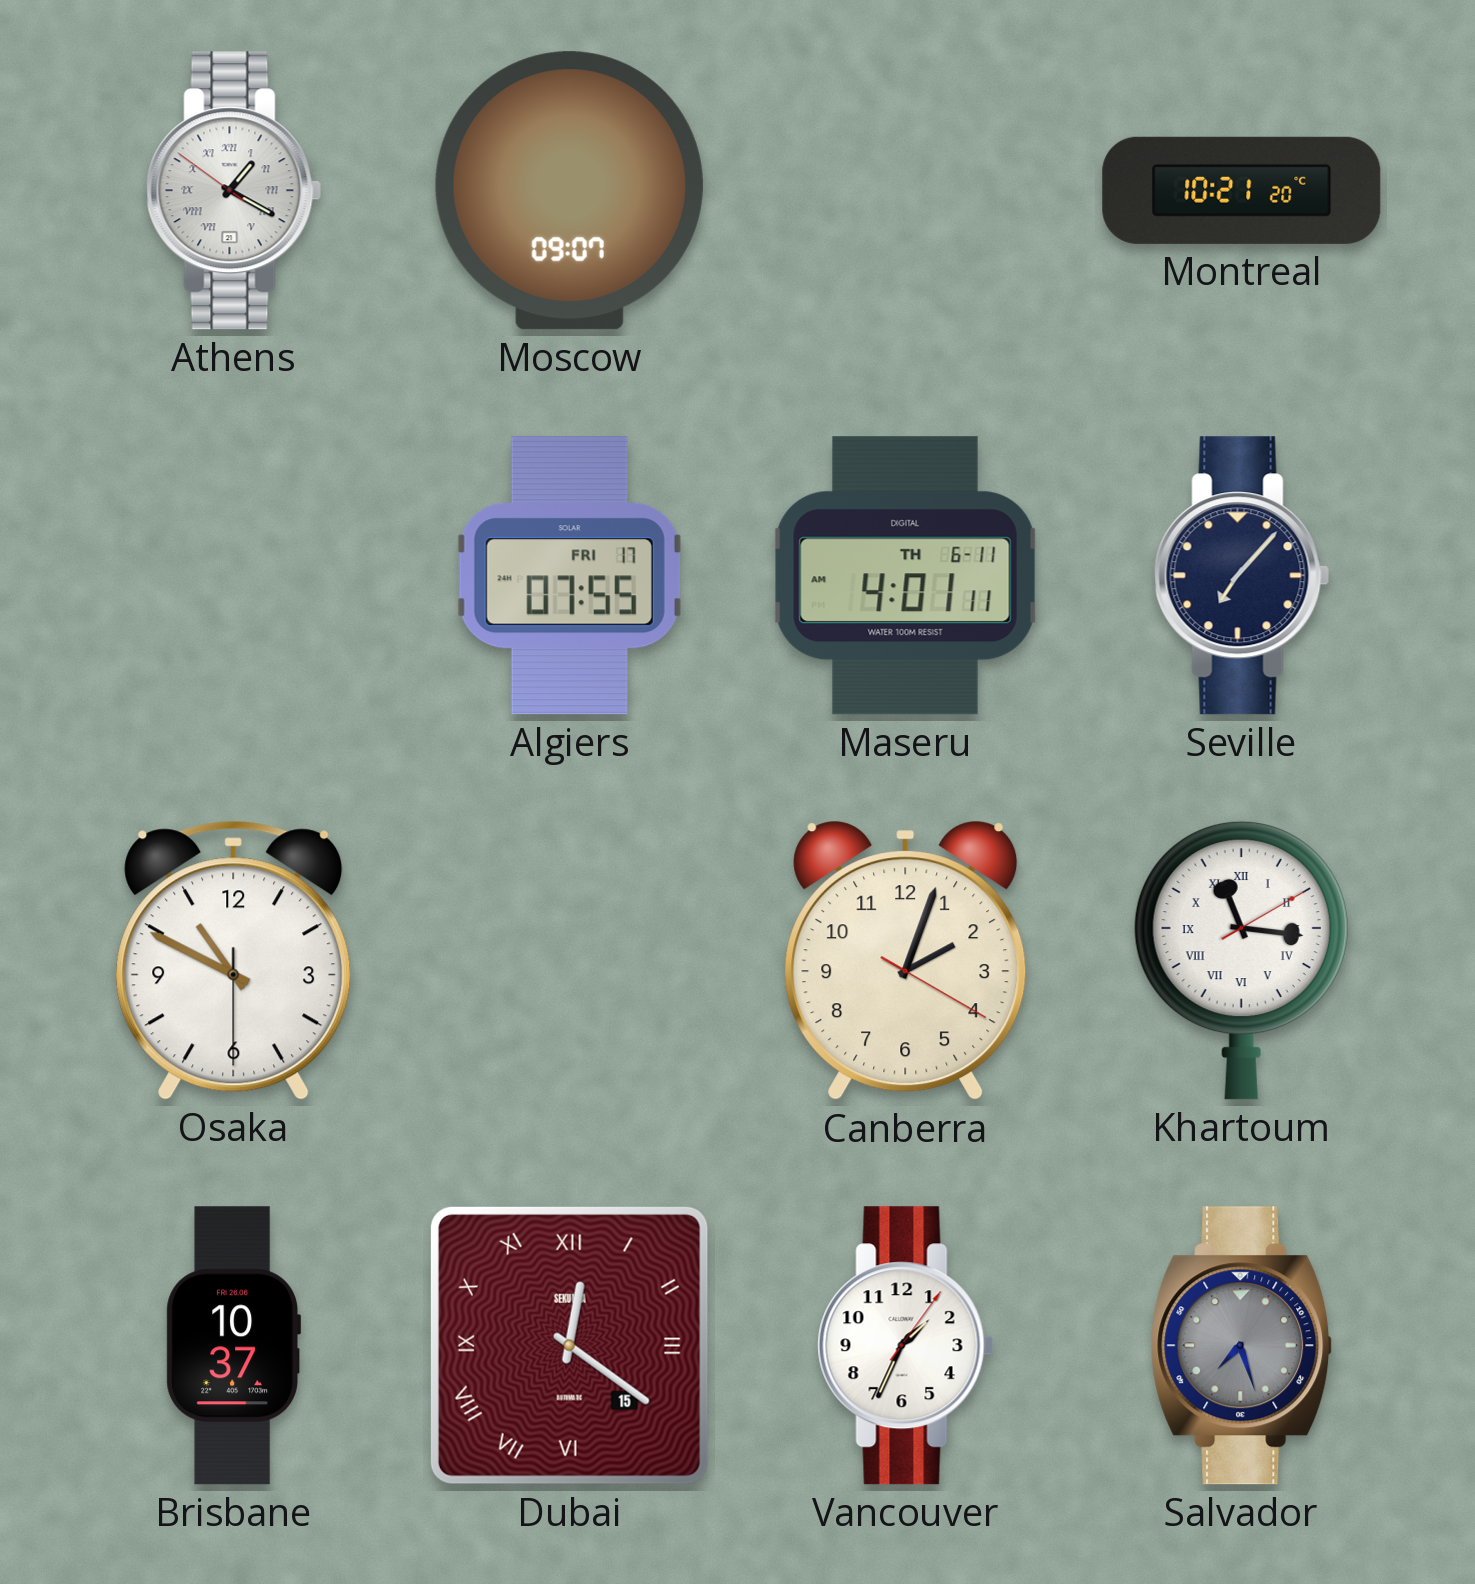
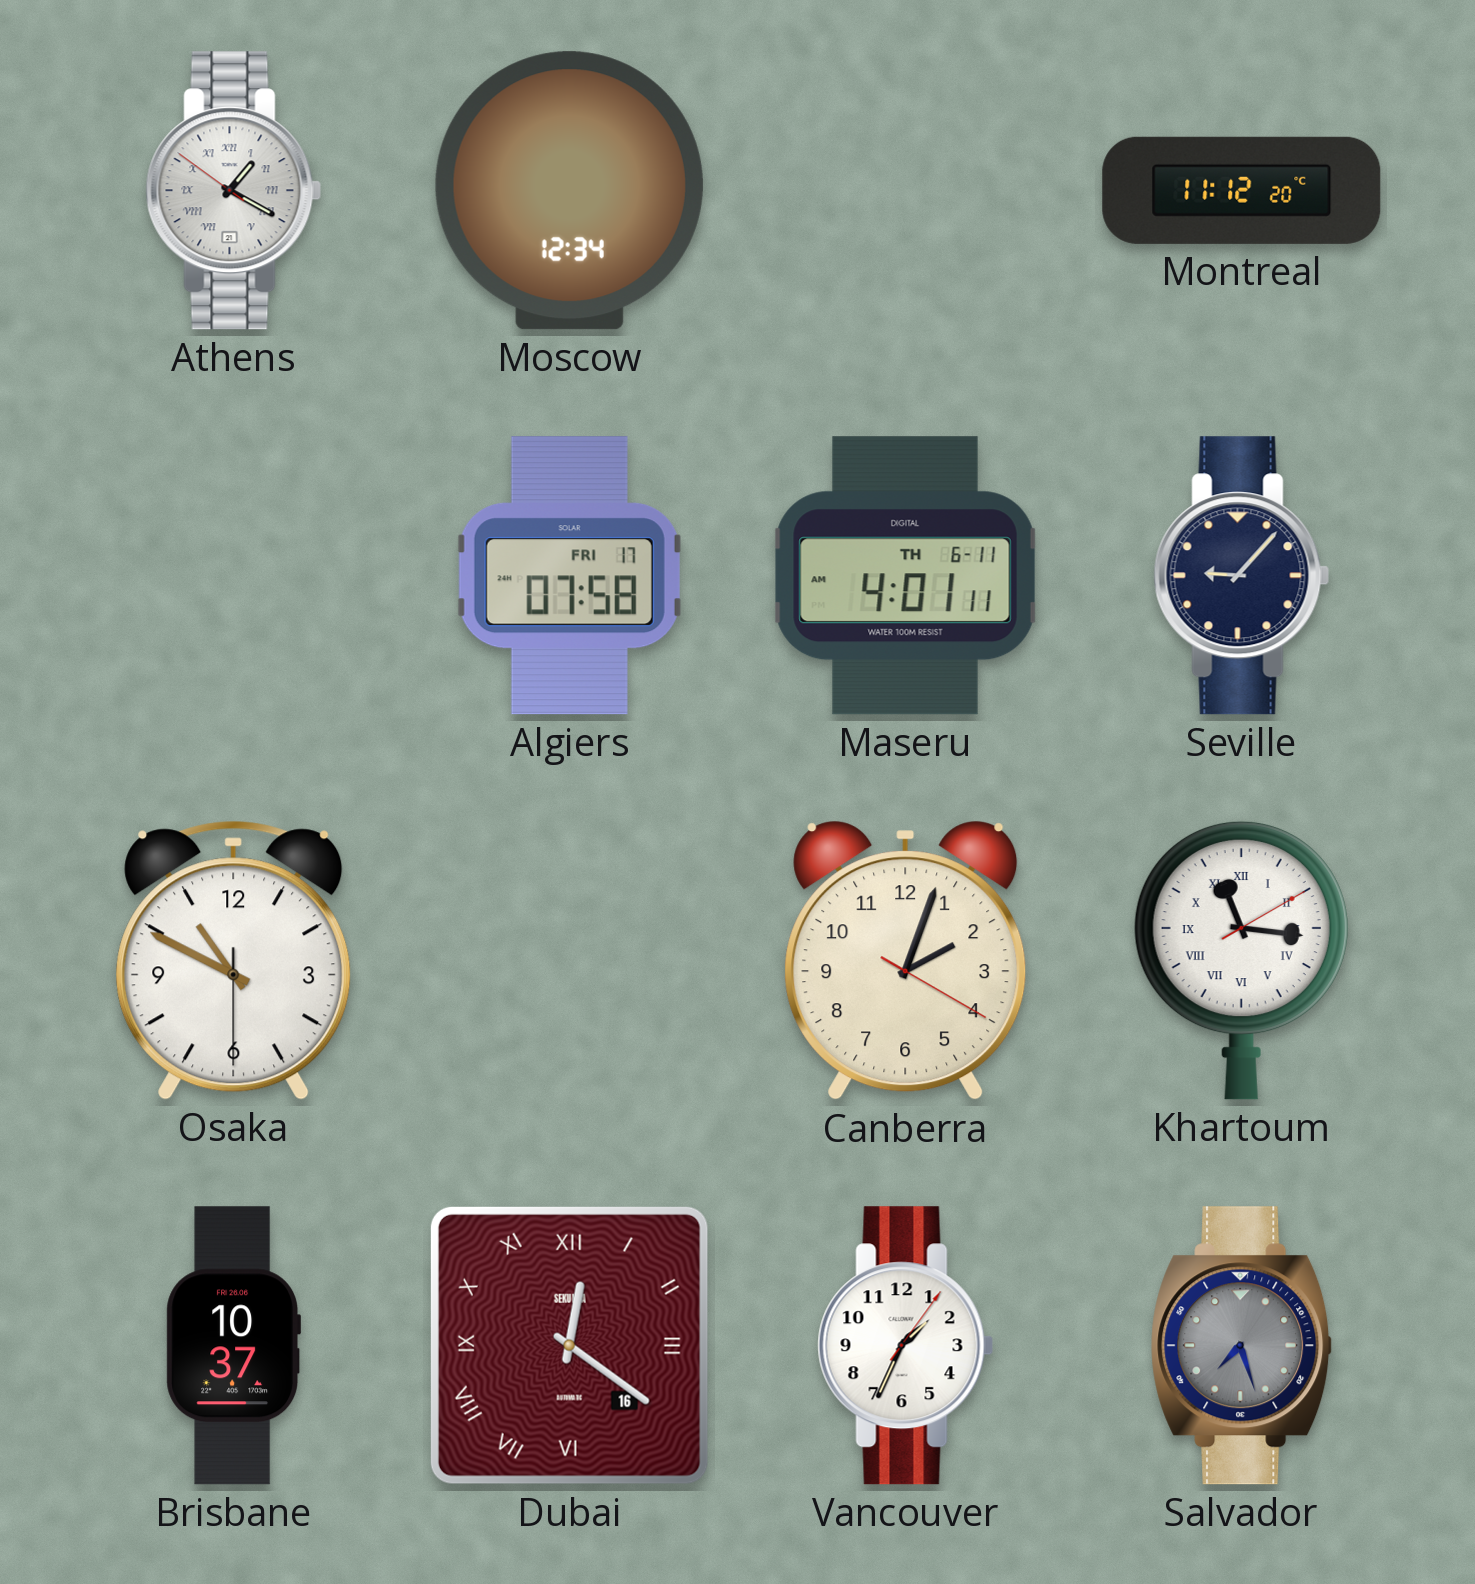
Moscow: 09:07 -> 12:34
Montreal: 10:21 -> 11:12
Algiers: 07:55 -> 07:58
Seville: 7:07 -> 9:07
Dubai date: 15 -> 16
